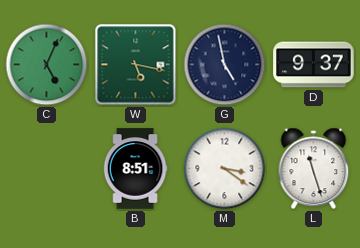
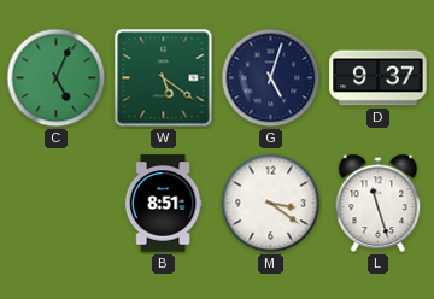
W: 5:17 -> 5:21
G: 4:58 -> 5:03
